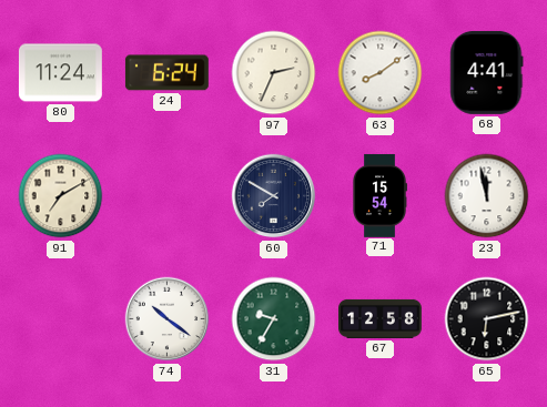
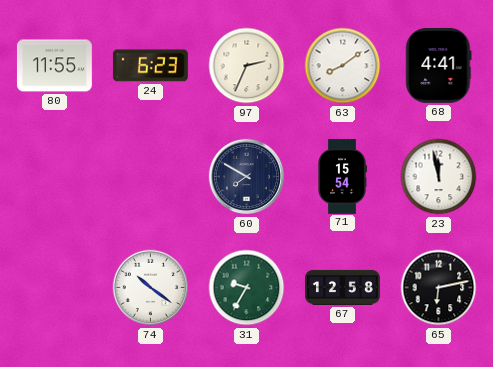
80: 11:24 -> 11:55
24: 6:24 -> 6:23
91: 7:10 -> none
